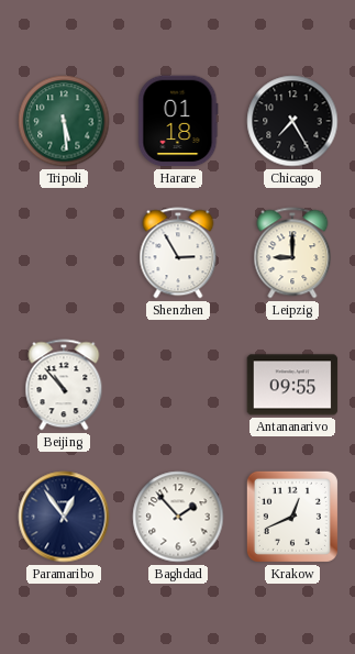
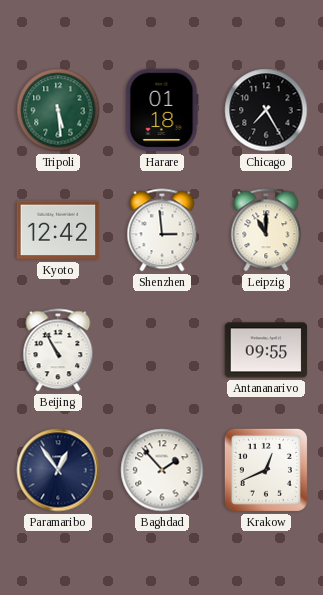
Kyoto: none -> 12:42
Shenzhen: 2:55 -> 2:59
Leipzig: 9:00 -> 11:00
Beijing: 10:53 -> 10:55
